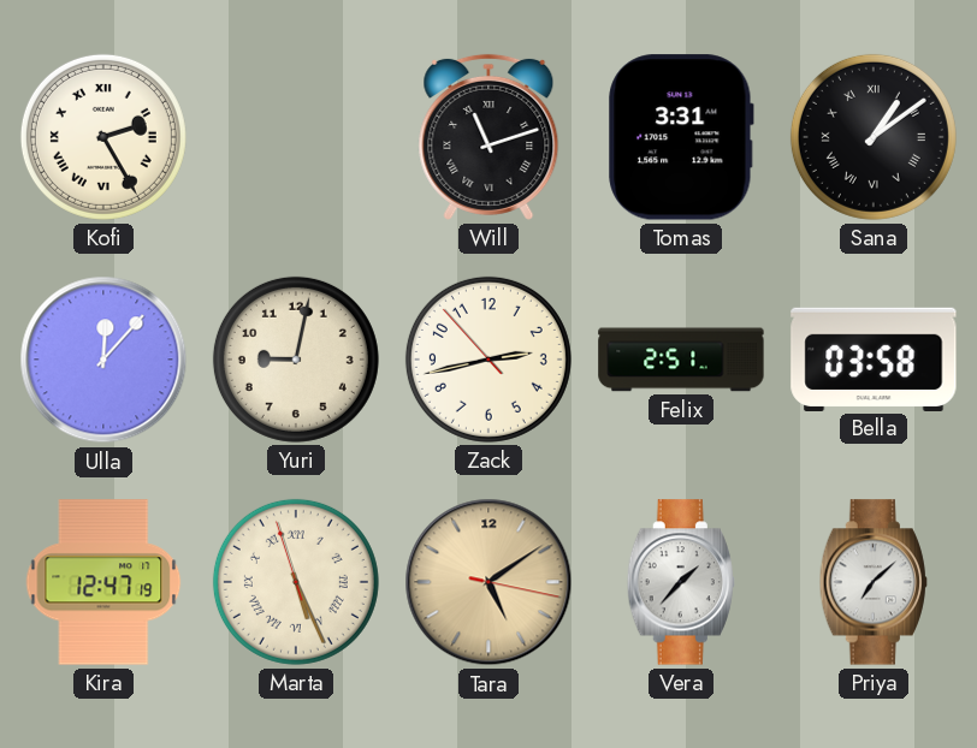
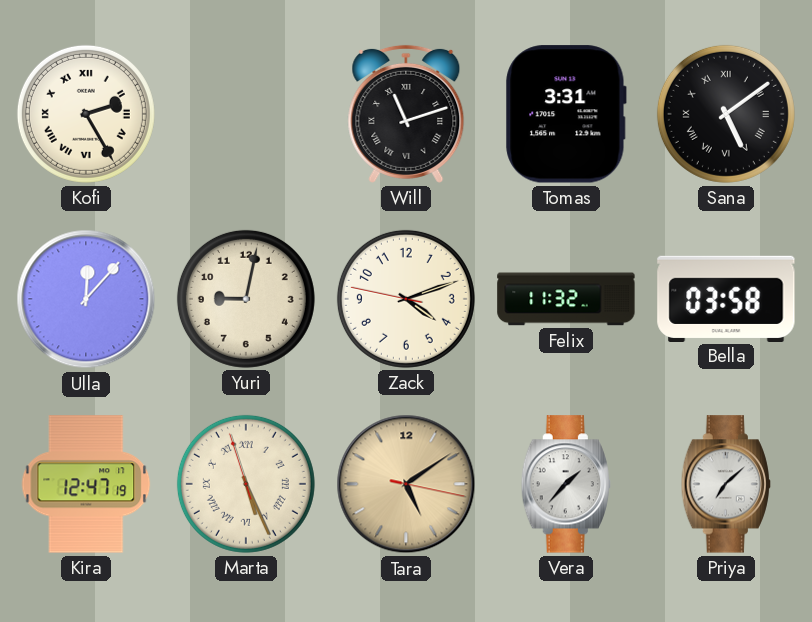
Sana: 1:09 -> 5:09
Zack: 2:42 -> 4:11
Felix: 2:51 -> 11:32
